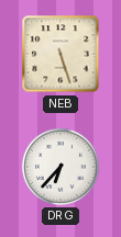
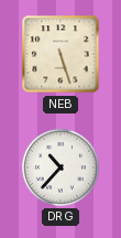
DRG: 6:37 -> 10:37
